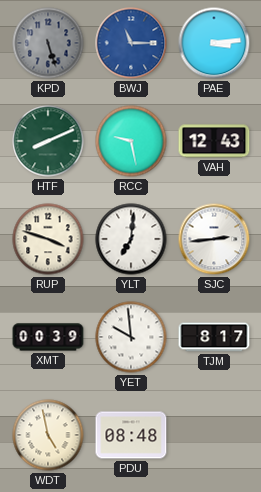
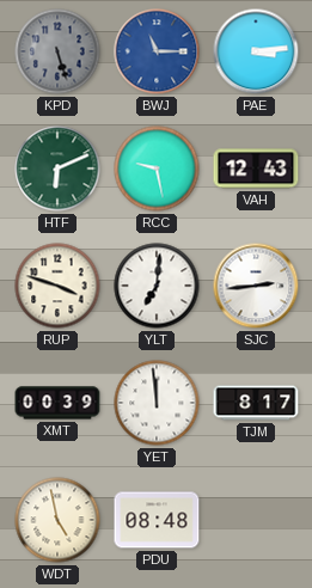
HTF: 8:11 -> 6:11
YET: 9:59 -> 11:59
